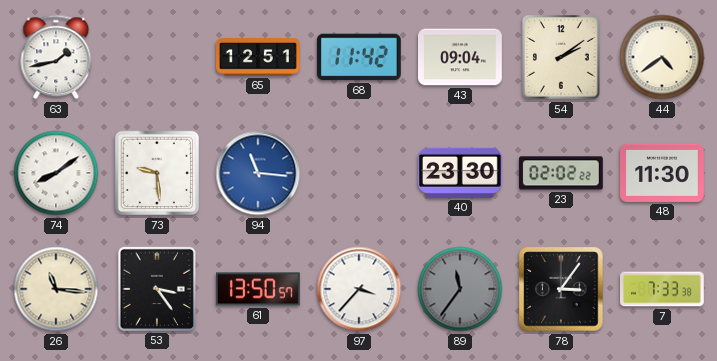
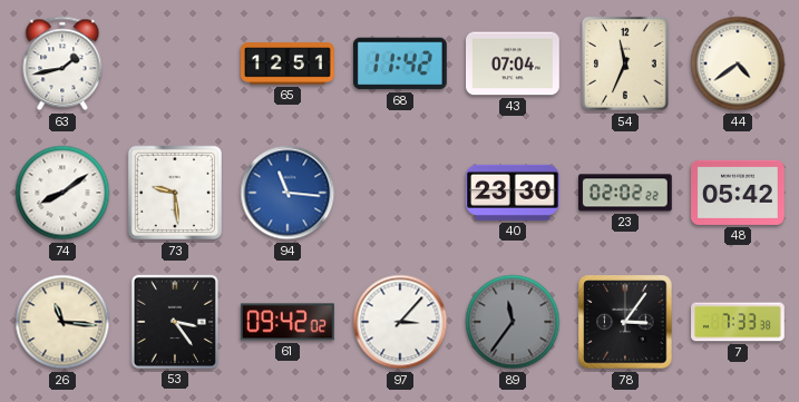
43: 09:04 -> 07:04
54: 2:09 -> 11:34
48: 11:30 -> 05:42
61: 13:50 -> 09:42
97: 3:37 -> 3:07
